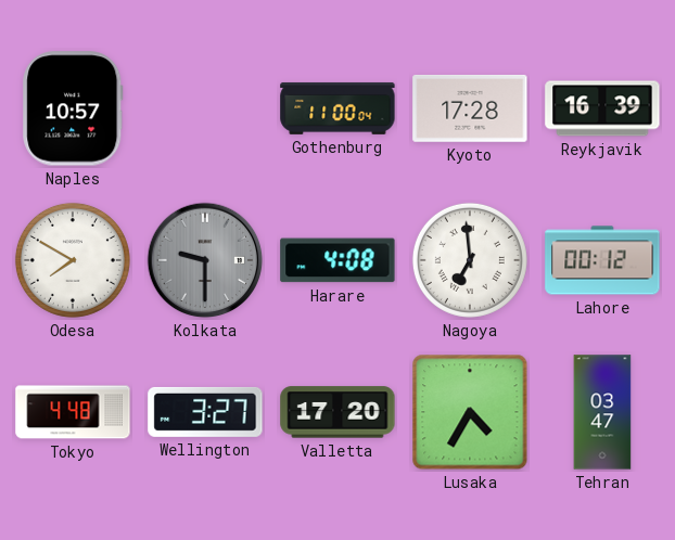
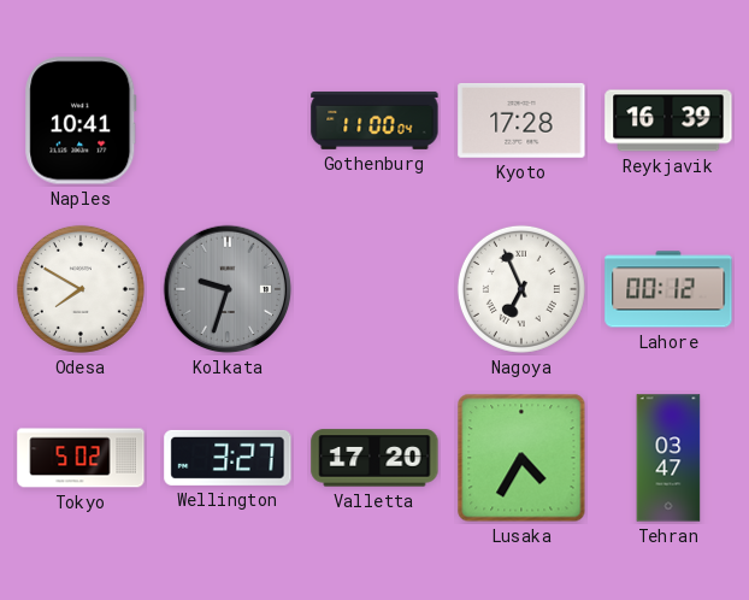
Naples: 10:57 -> 10:41
Kolkata: 9:30 -> 9:33
Harare: 4:08 -> none
Nagoya: 6:59 -> 6:56
Tokyo: 4:48 -> 5:02
